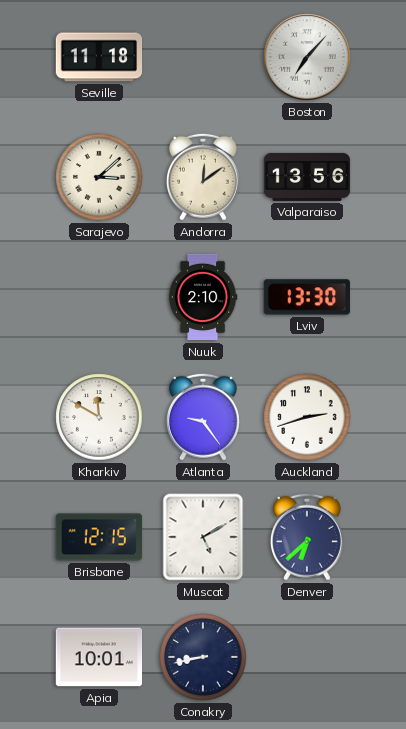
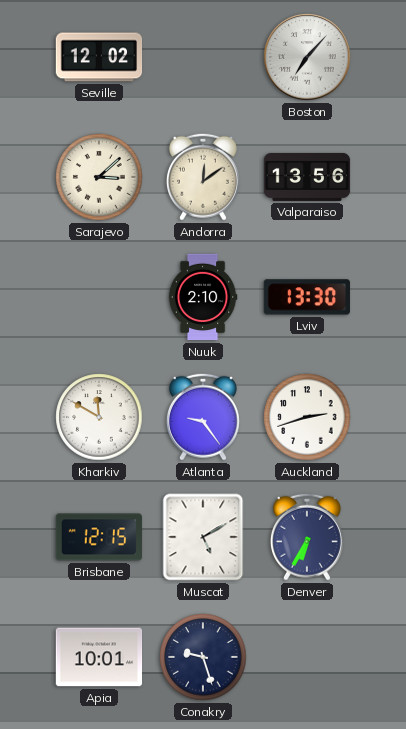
Seville: 11:18 -> 12:02
Denver: 6:38 -> 6:35
Conakry: 8:43 -> 9:27
